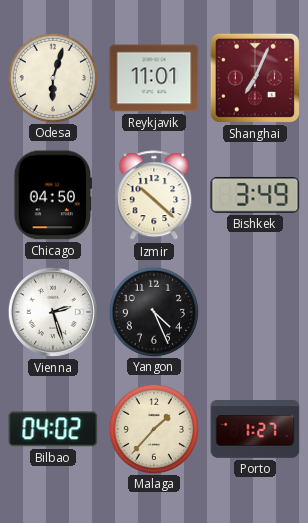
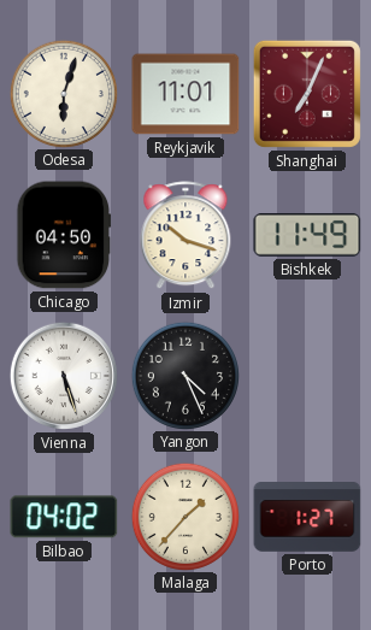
Izmir: 10:22 -> 10:18
Bishkek: 3:49 -> 11:49
Vienna: 2:27 -> 5:27
